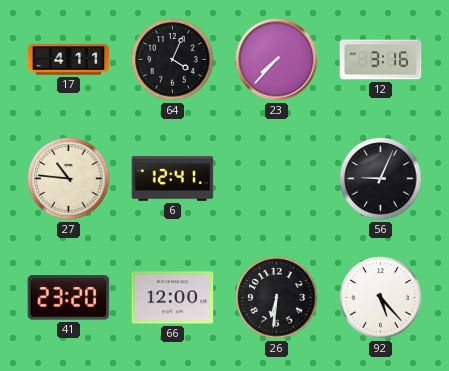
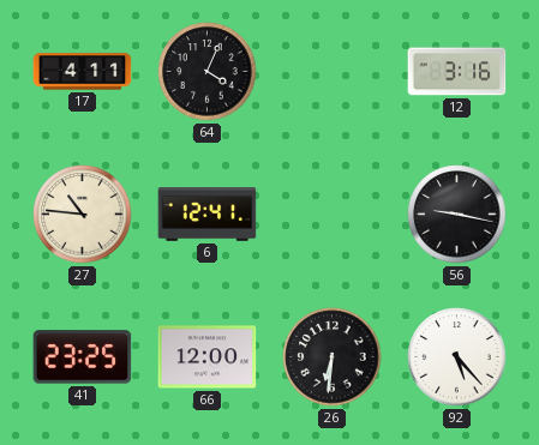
23: 7:37 -> none
56: 9:04 -> 9:17
41: 23:20 -> 23:25
